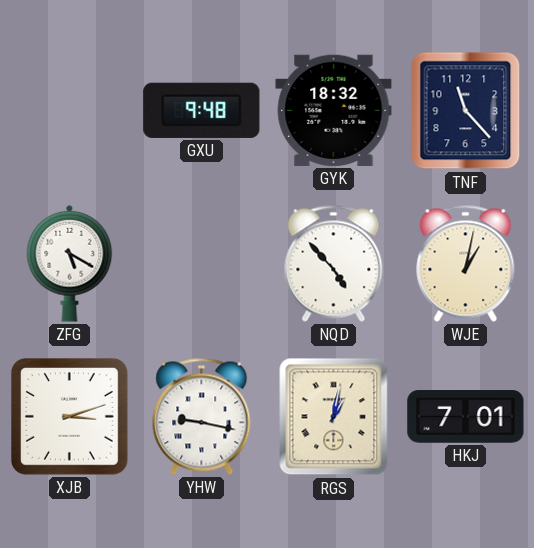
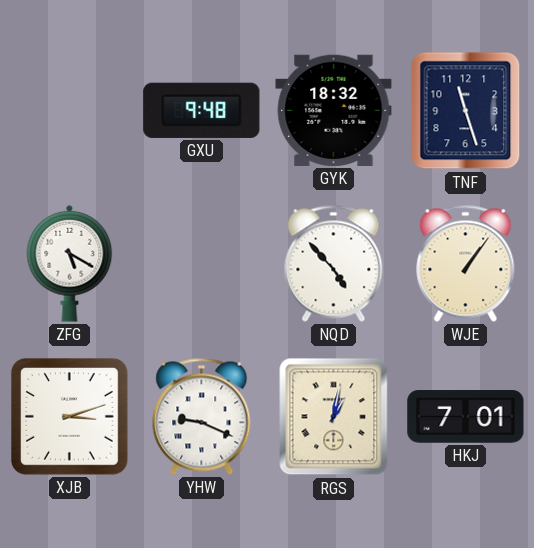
TNF: 11:23 -> 11:27
WJE: 1:02 -> 1:06
YHW: 9:17 -> 9:19
